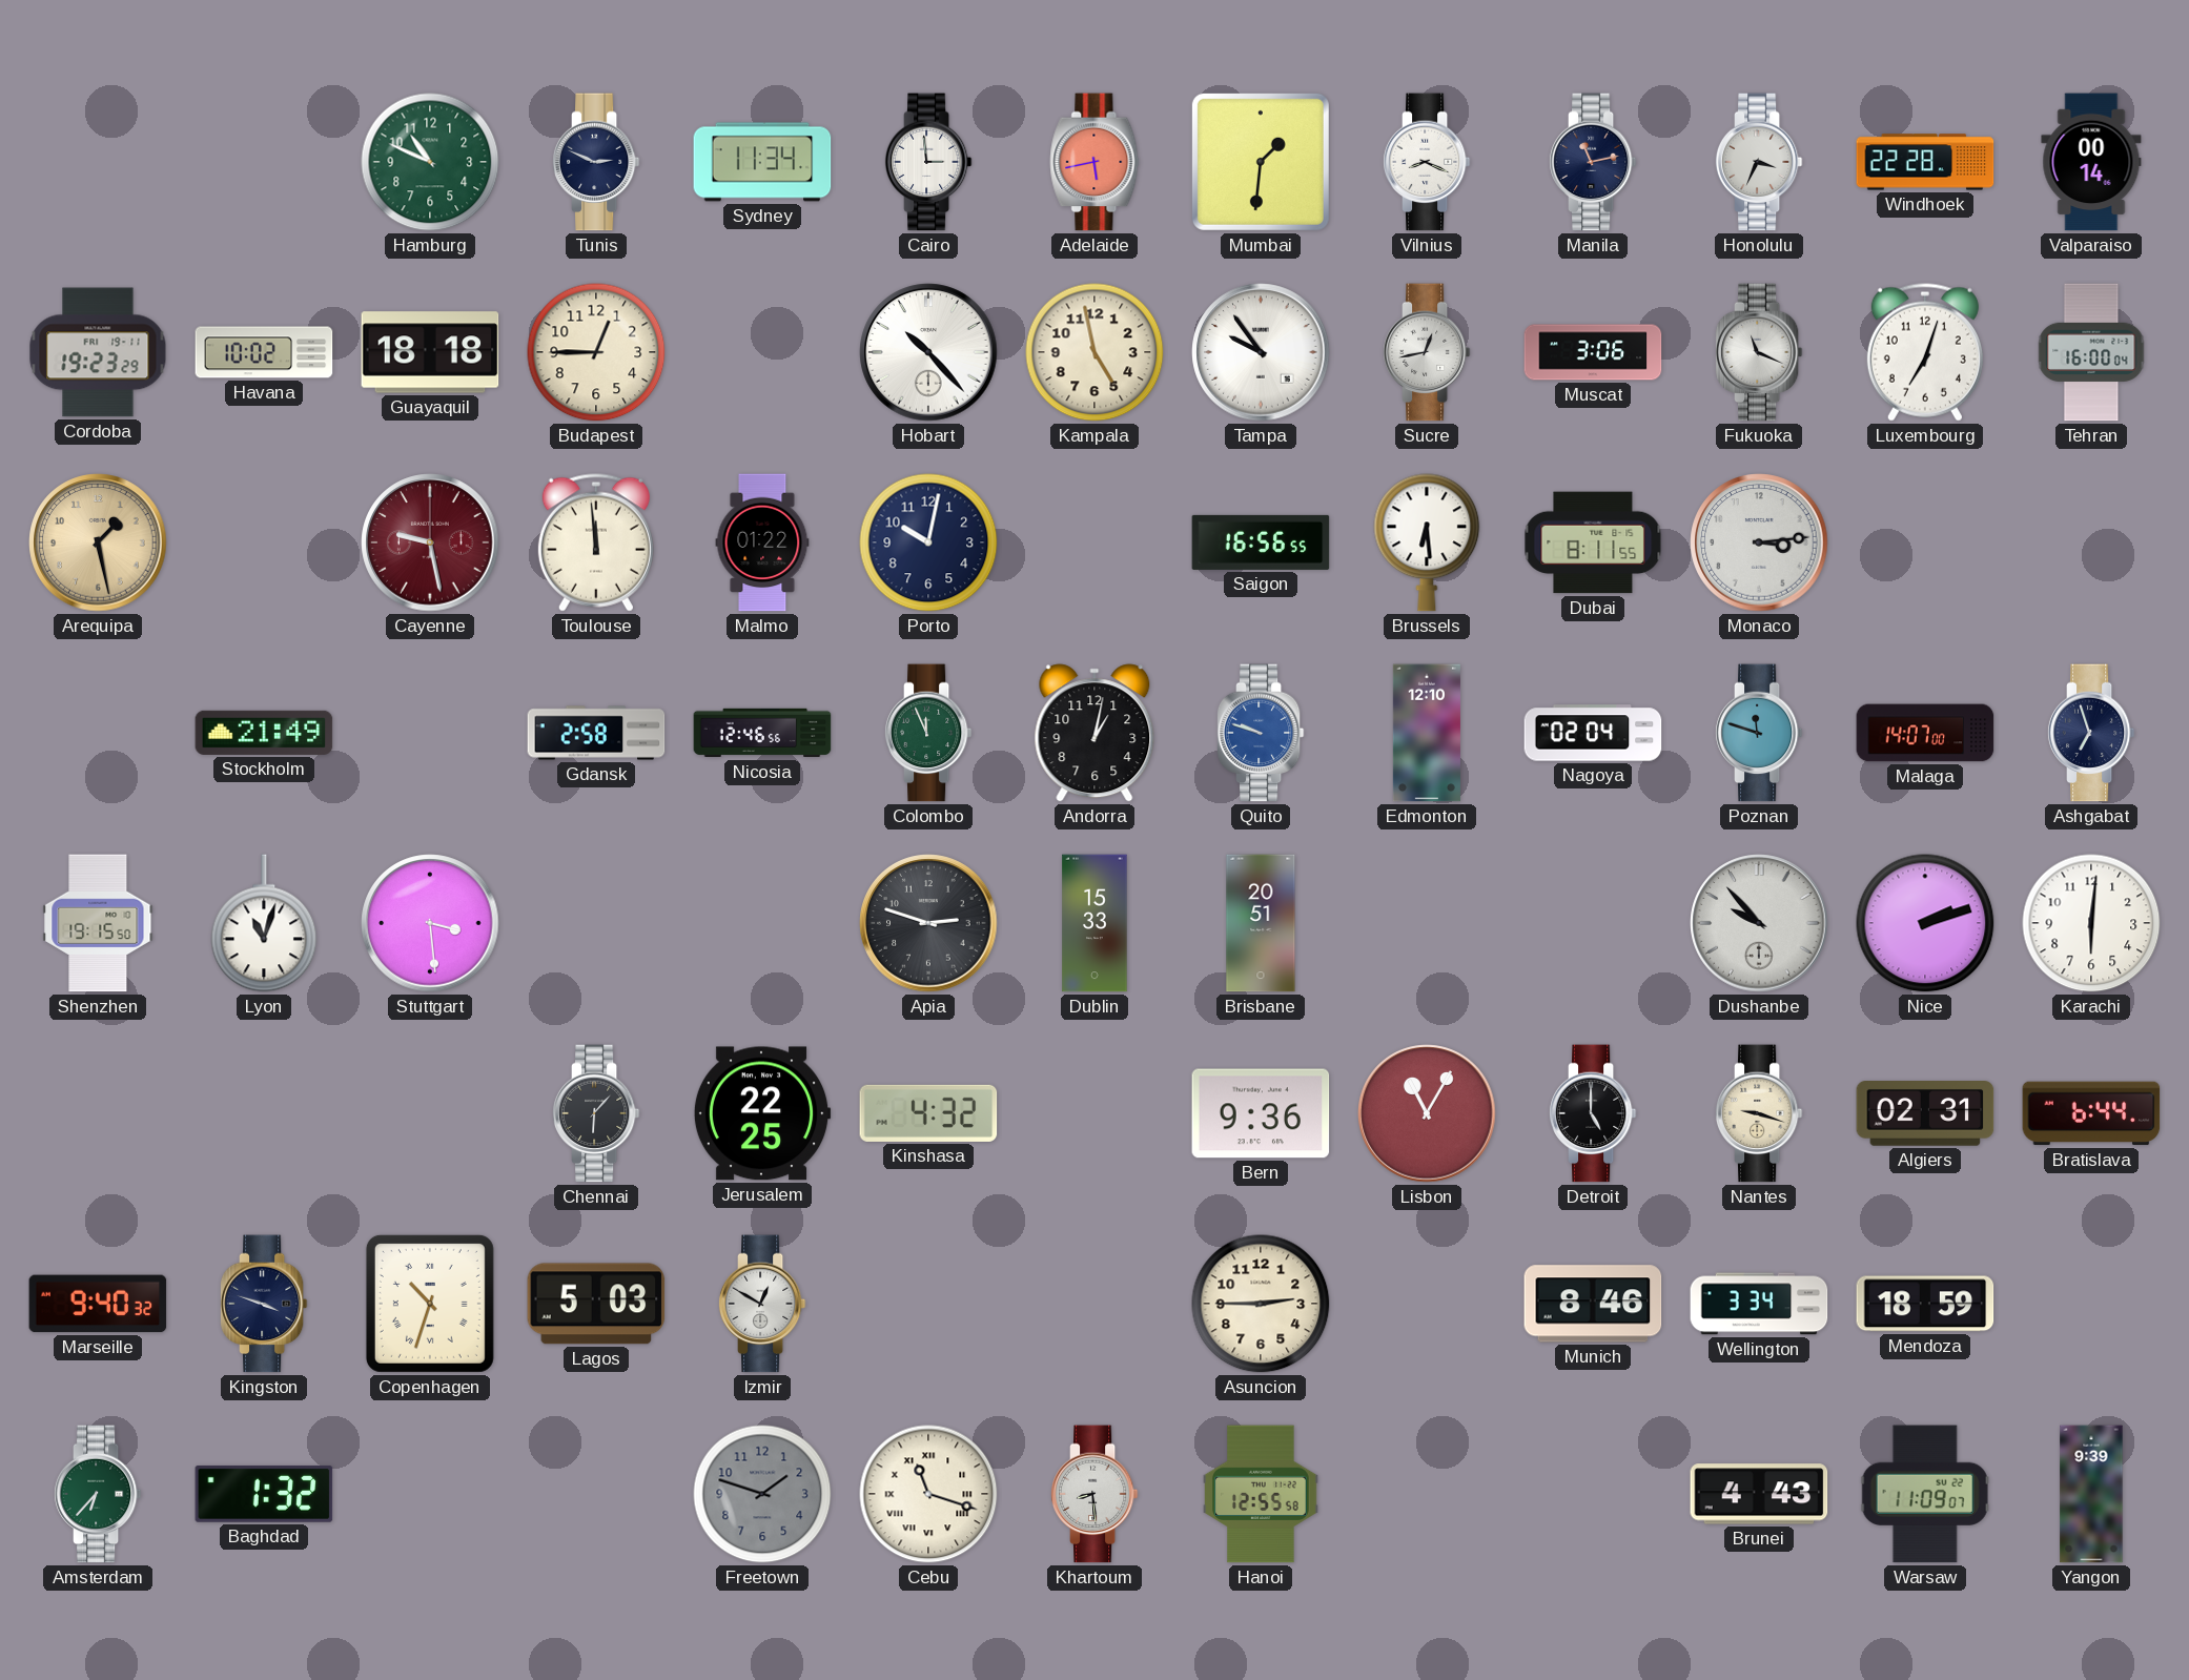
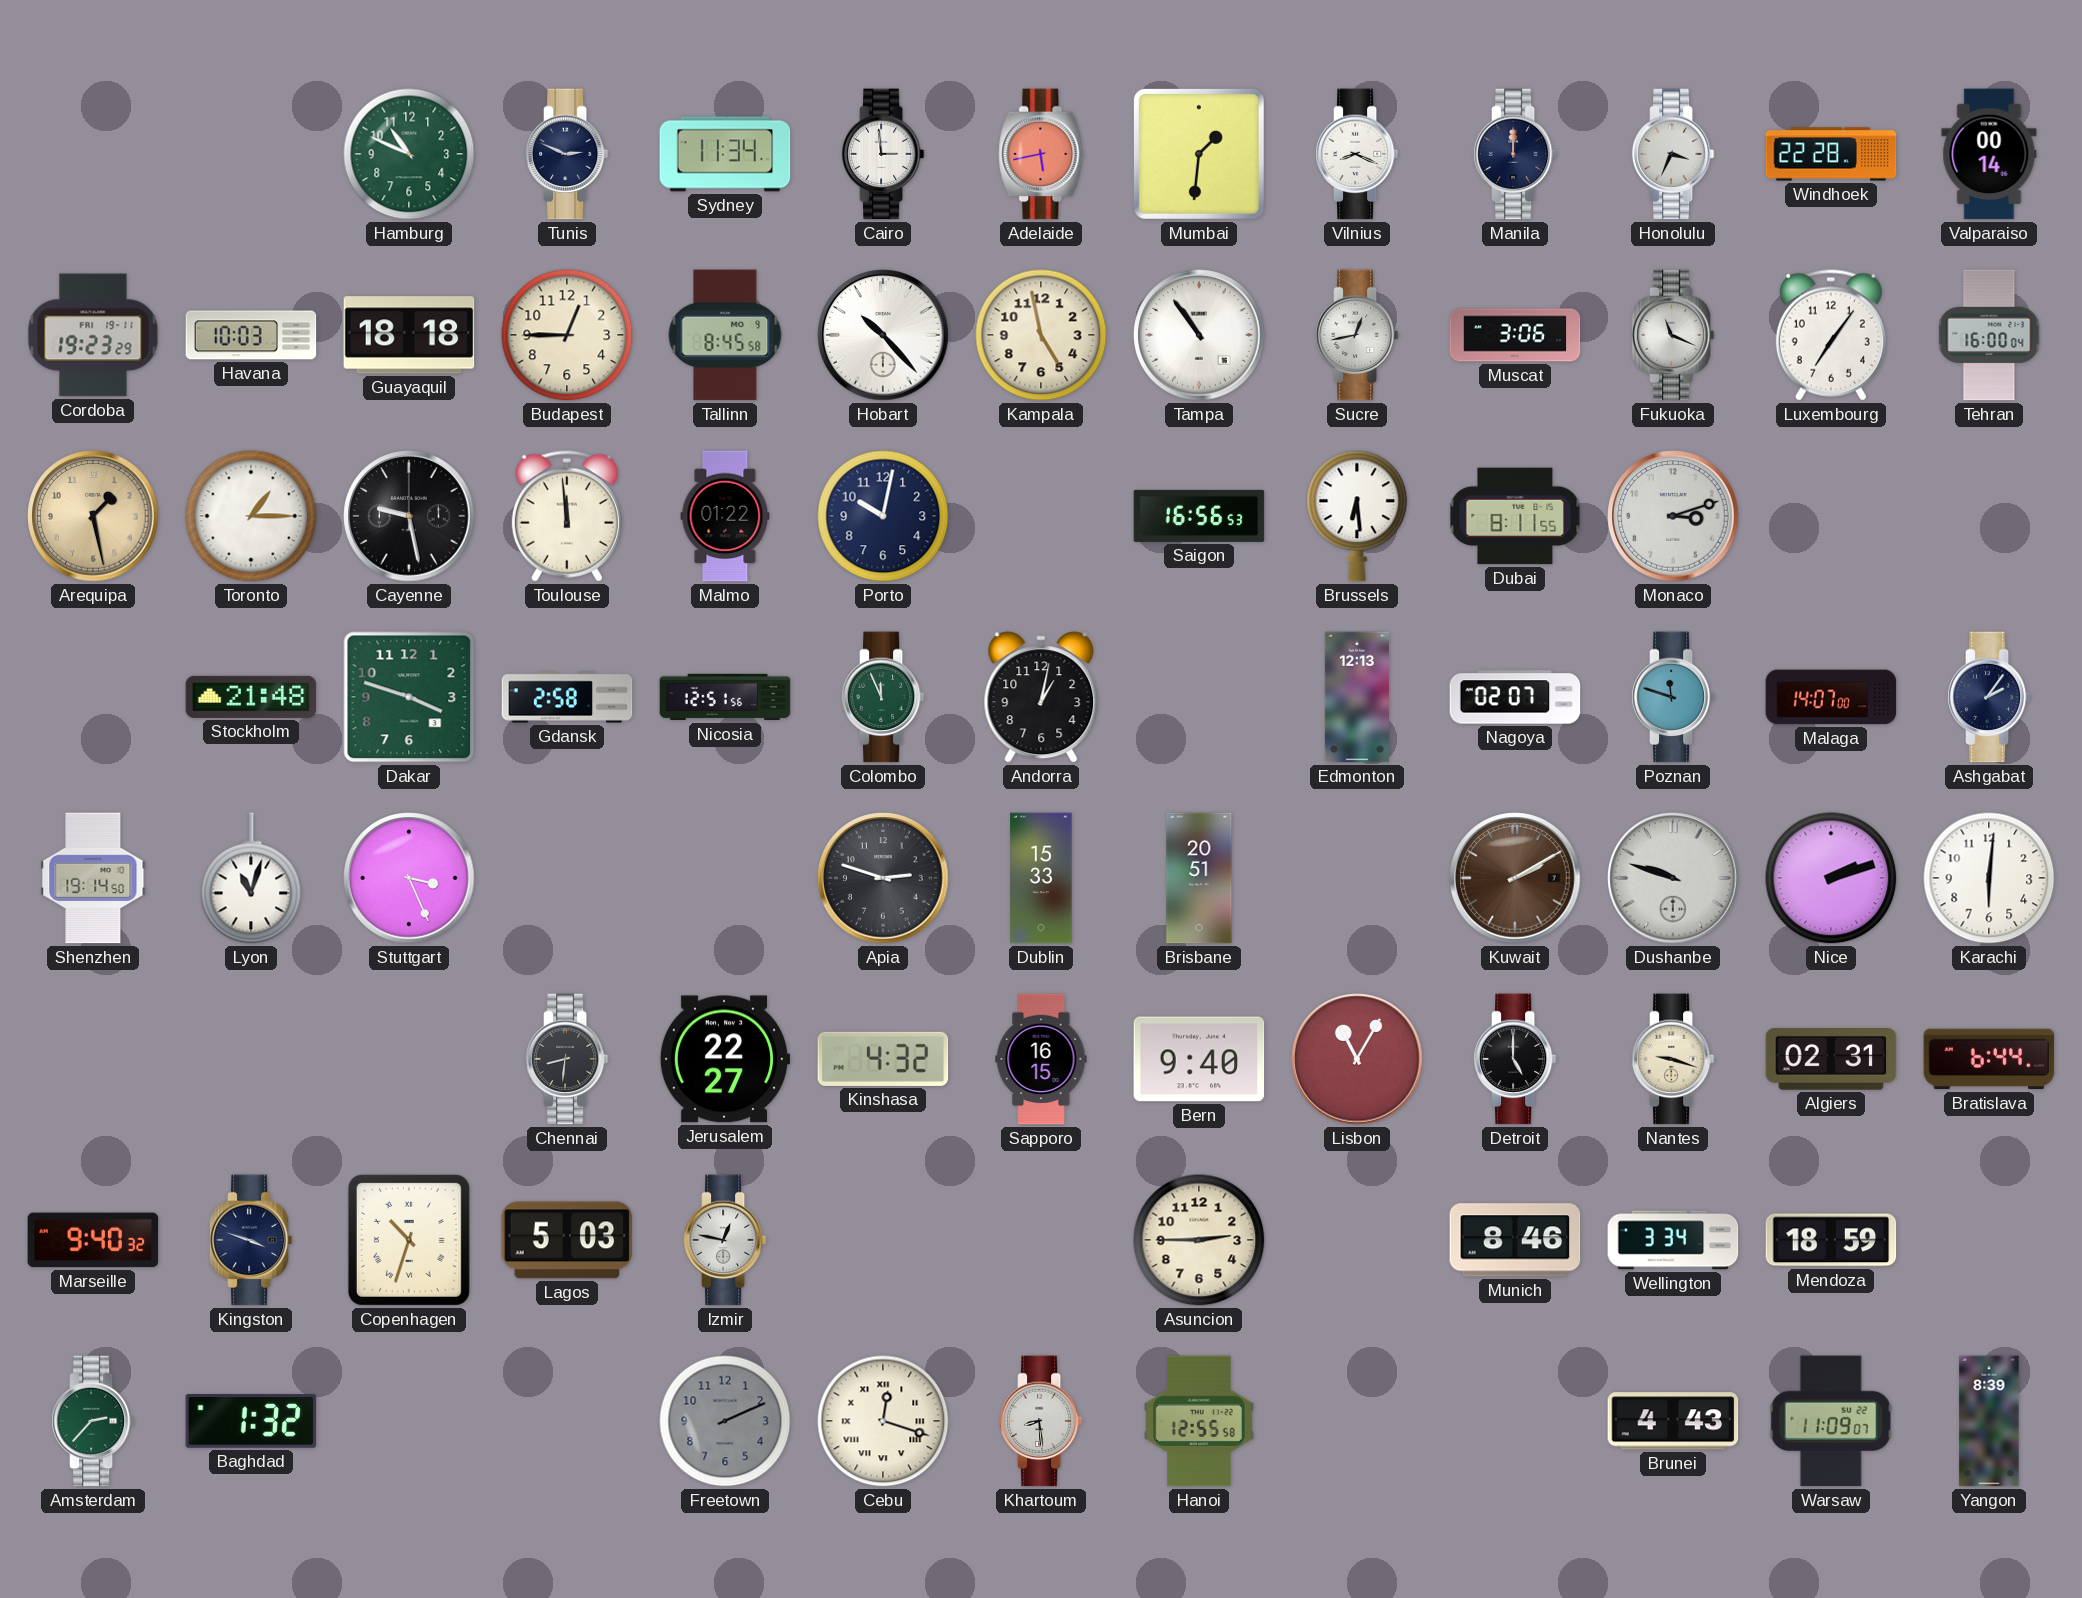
Manila: 11:13 -> 12:00
Havana: 10:02 -> 10:03
Tallinn: none -> 8:45
Tampa: 9:54 -> 10:54
Luxembourg: 7:03 -> 7:06
Toronto: none -> 1:15
Cayenne dial: burgundy -> black
Saigon: 16:56:55 -> 16:56:53
Monaco: 3:14 -> 3:12
Stockholm: 21:49 -> 21:48
Dakar: none -> 3:48
Nicosia: 12:46 -> 12:51
Quito: 9:48 -> none
Edmonton: 12:10 -> 12:13
Nagoya: 02:04 -> 02:07
Ashgabat: 6:57 -> 2:06
Shenzhen: 19:15 -> 19:14
Stuttgart: 3:29 -> 3:26
Kuwait: none -> 2:10
Dushanbe: 9:53 -> 9:48
Chennai: 6:07 -> 8:31
Jerusalem: 22:25 -> 22:27
Sapporo: none -> 16:15
Bern: 9:36 -> 9:40
Izmir: 12:50 -> 12:47
Amsterdam: 6:37 -> 2:37
Freetown: 1:48 -> 2:11
Cebu: 11:18 -> 12:18
Yangon: 9:39 -> 8:39
